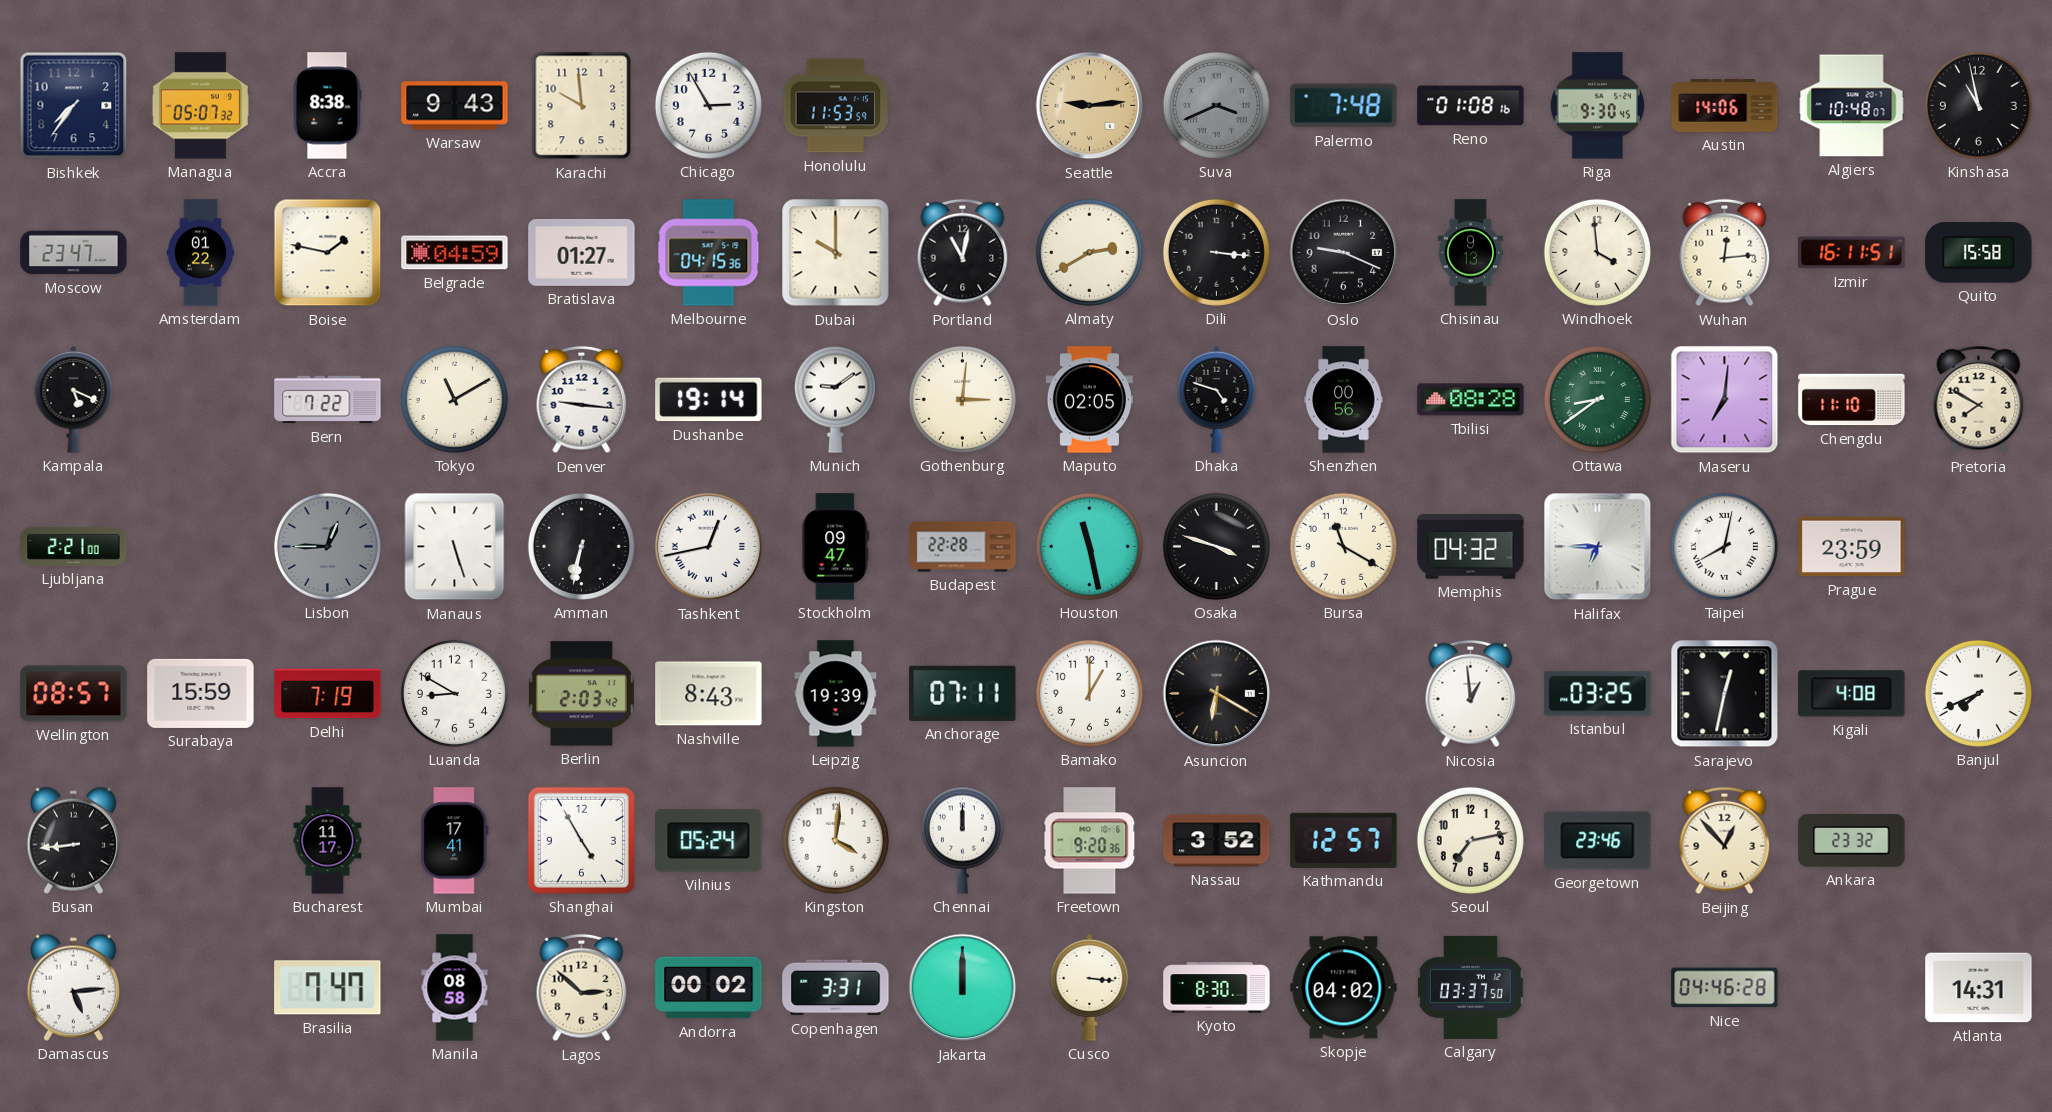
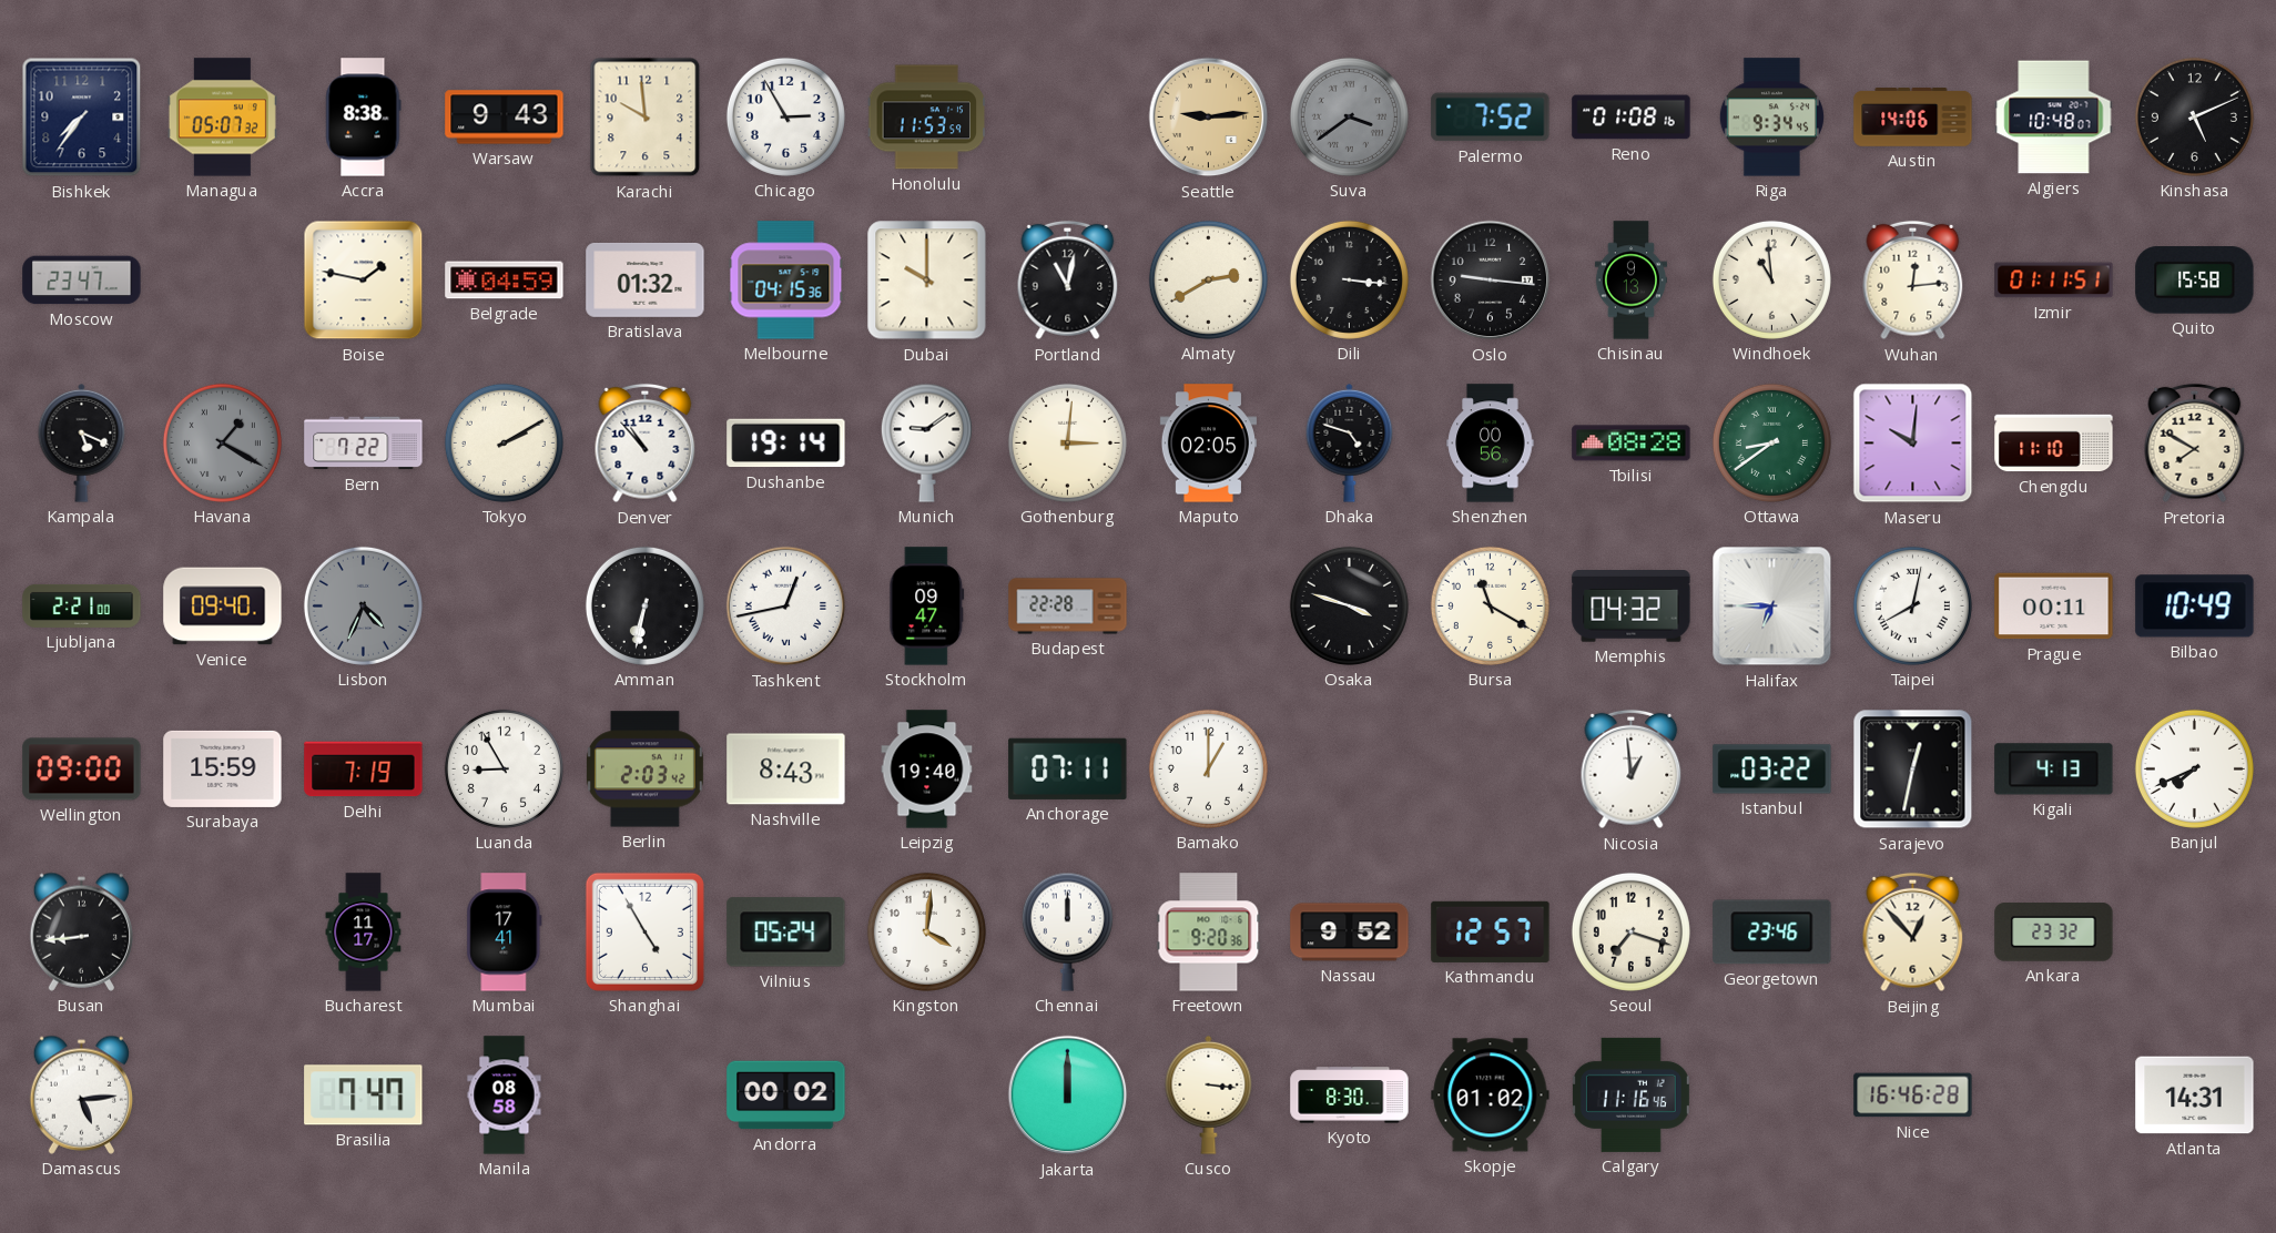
Suva: 3:41 -> 3:39
Palermo: 7:48 -> 7:52
Riga: 9:30 -> 9:34
Kinshasa: 10:58 -> 5:11
Amsterdam: 01:22 -> none
Bratislava: 01:27 -> 01:32
Oslo: 9:19 -> 9:16
Windhoek: 3:59 -> 10:59
Izmir: 16:11 -> 01:11
Havana: none -> 1:20
Tokyo: 11:10 -> 2:10
Denver: 9:16 -> 10:53
Maseru: 7:01 -> 10:01
Venice: none -> 09:40
Lisbon: 12:45 -> 4:34
Manaus: 5:27 -> none
Houston: 11:28 -> none
Prague: 23:59 -> 00:11
Bilbao: none -> 10:49
Wellington: 08:57 -> 09:00
Luanda: 8:50 -> 8:55
Leipzig: 19:39 -> 19:40
Asuncion: 6:20 -> none
Istanbul: 03:25 -> 03:22
Kigali: 4:08 -> 4:13
Nassau: 3:52 -> 9:52
Seoul: 7:13 -> 7:18
Lagos: 2:52 -> none
Copenhagen: 3:31 -> none
Skopje: 04:02 -> 01:02
Calgary: 03:37 -> 11:16
Nice: 04:46 -> 16:46
